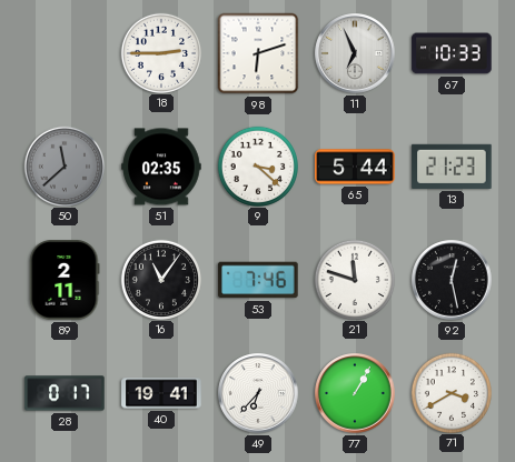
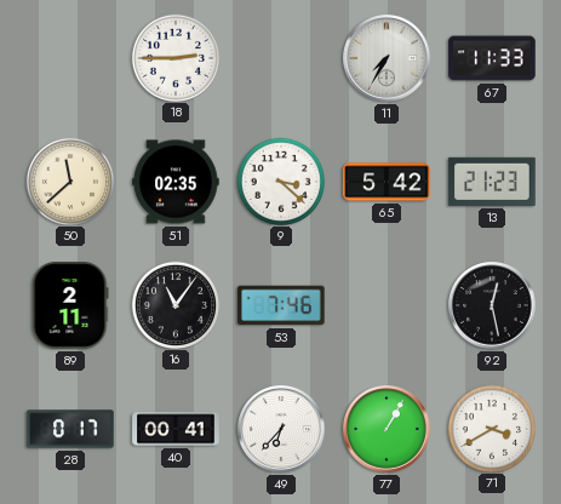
98: 6:12 -> none
11: 6:56 -> 7:35
67: 10:33 -> 11:33
50 dial: grey -> cream
65: 5:44 -> 5:42
21: 11:48 -> none
40: 19:41 -> 00:41
